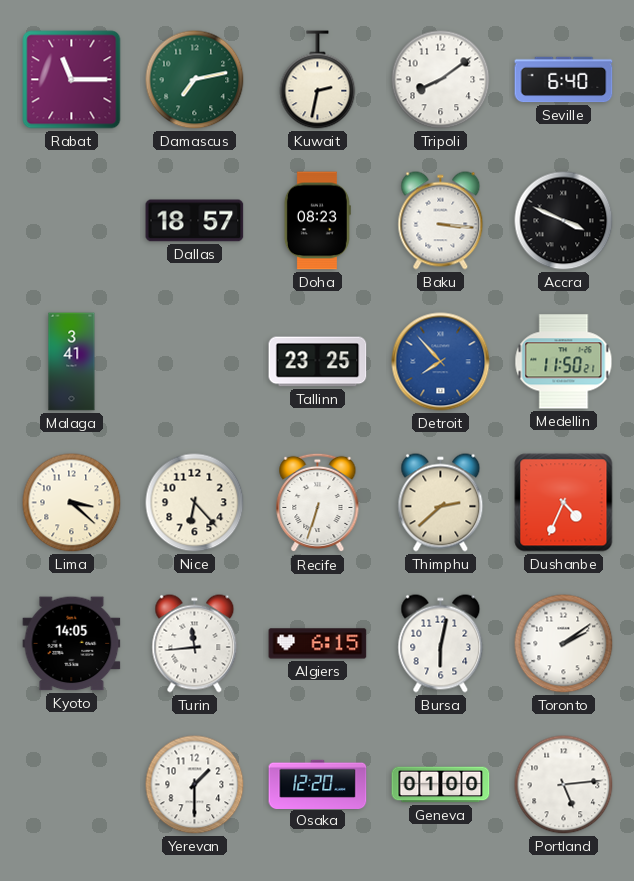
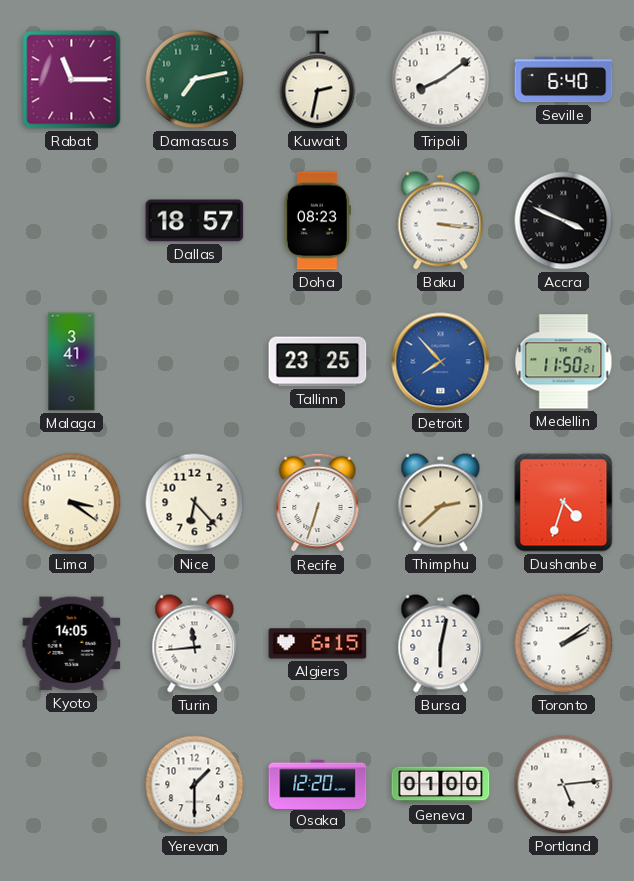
Lima: 3:22 -> 3:21
Dushanbe: 4:34 -> 4:33
